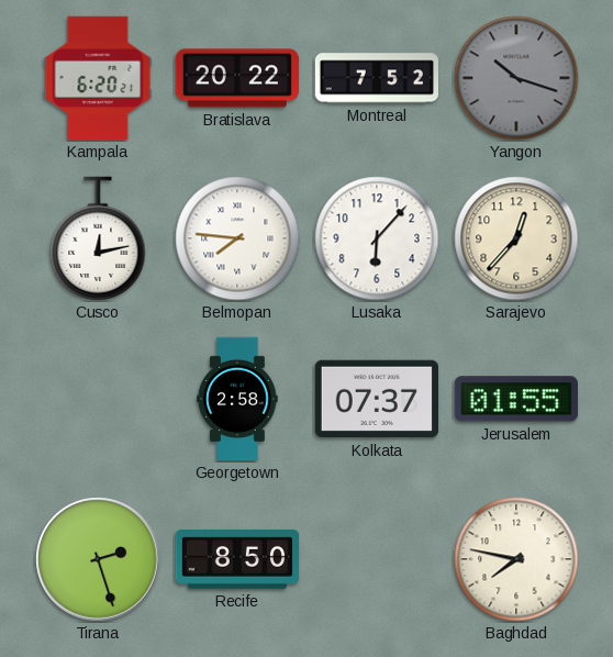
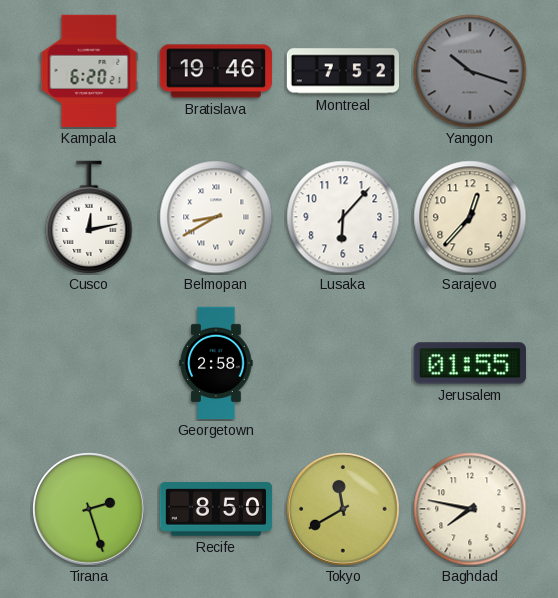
Bratislava: 20:22 -> 19:46
Belmopan: 7:46 -> 8:40
Kolkata: 07:37 -> none
Tokyo: none -> 11:40
